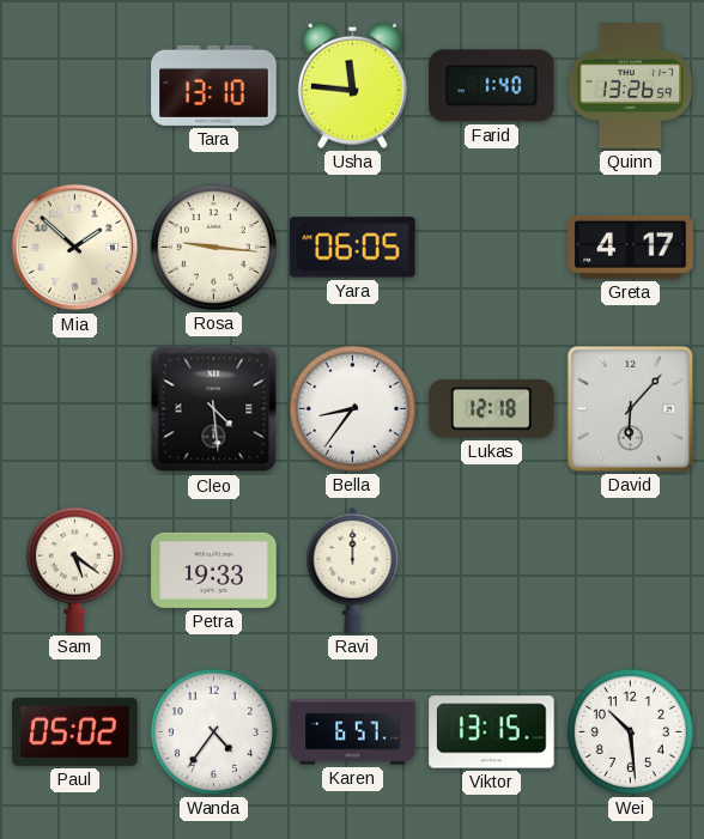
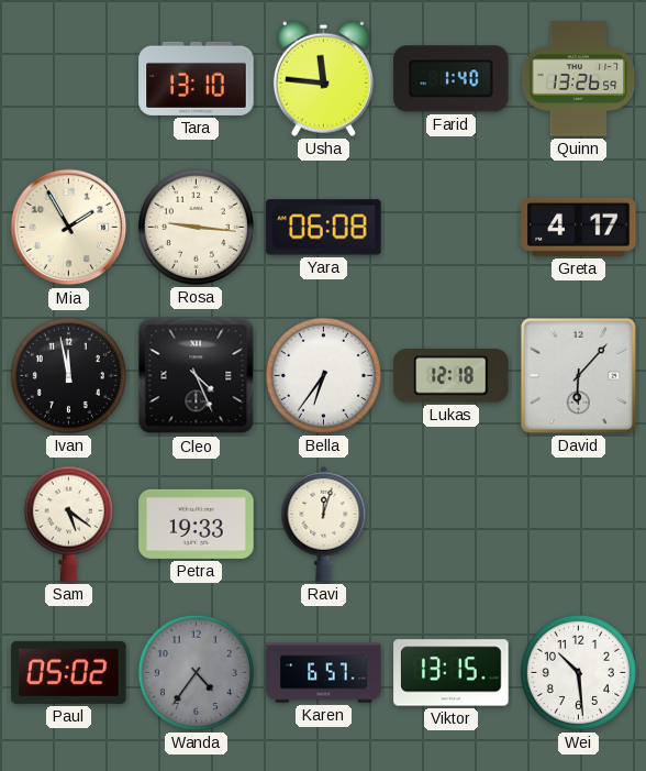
Mia: 1:52 -> 1:55
Yara: 06:05 -> 06:08
Ivan: none -> 11:58
Cleo: 4:29 -> 4:26
Bella: 8:36 -> 6:36
Ravi: 12:00 -> 12:03
Wanda dial: white -> grey
